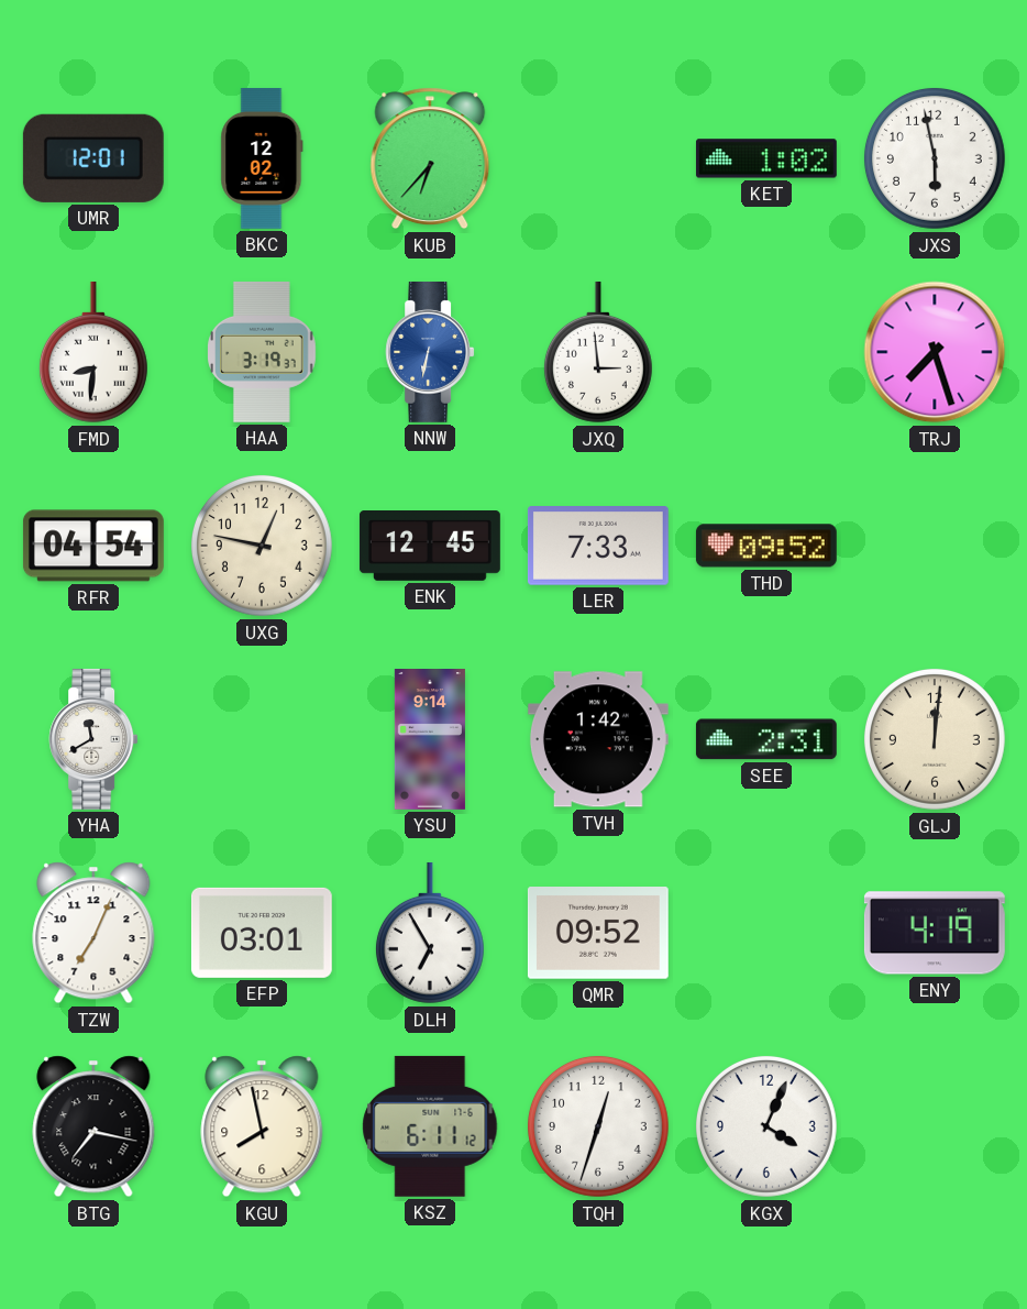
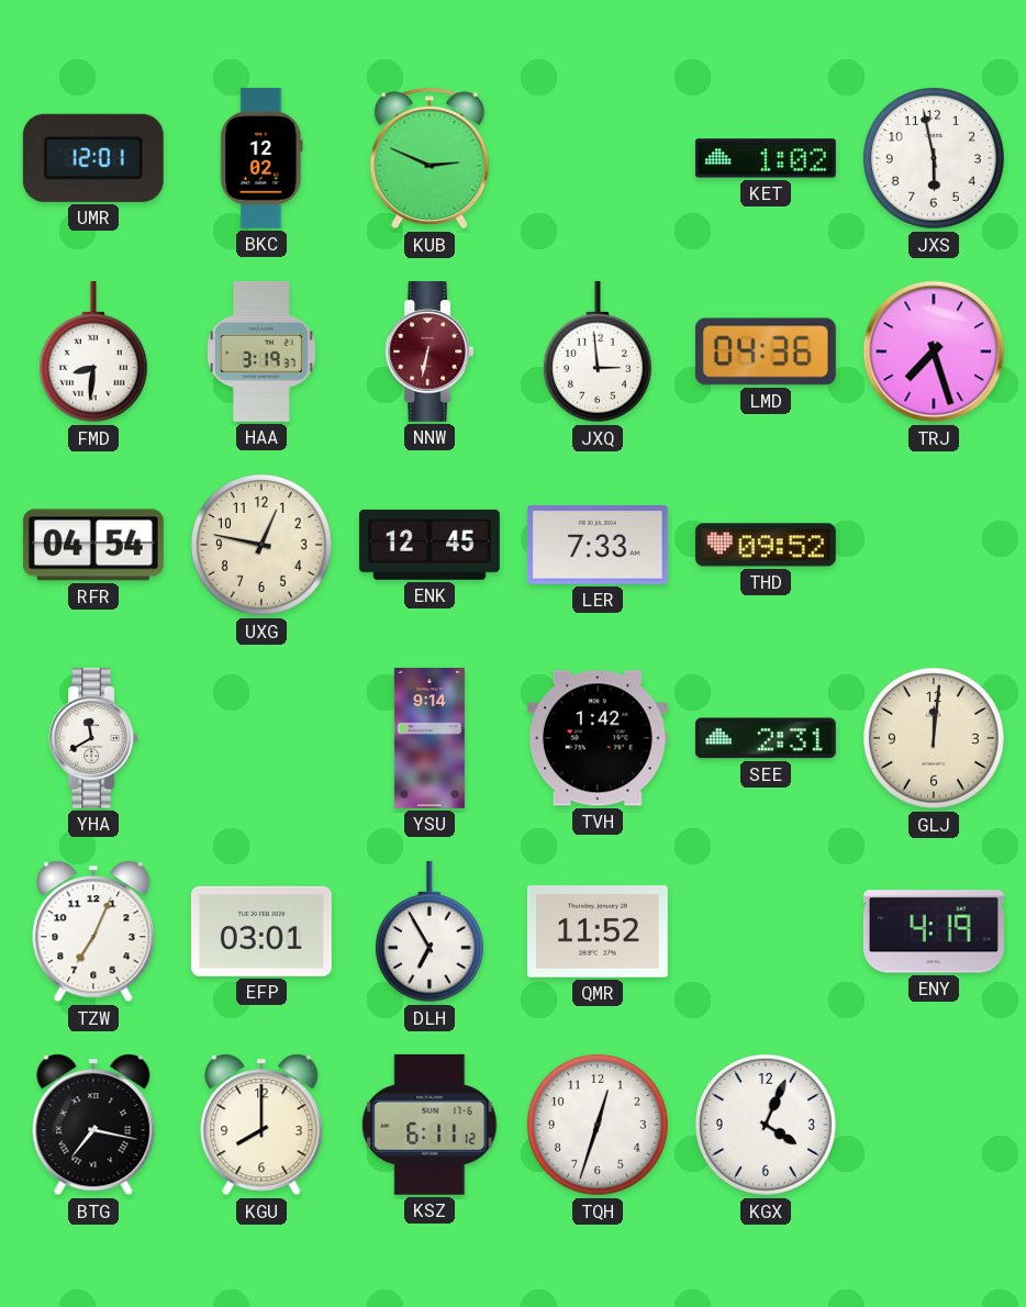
KUB: 6:37 -> 2:49
NNW dial: blue -> burgundy
LMD: none -> 04:36
QMR: 09:52 -> 11:52
KGU: 7:58 -> 8:00
